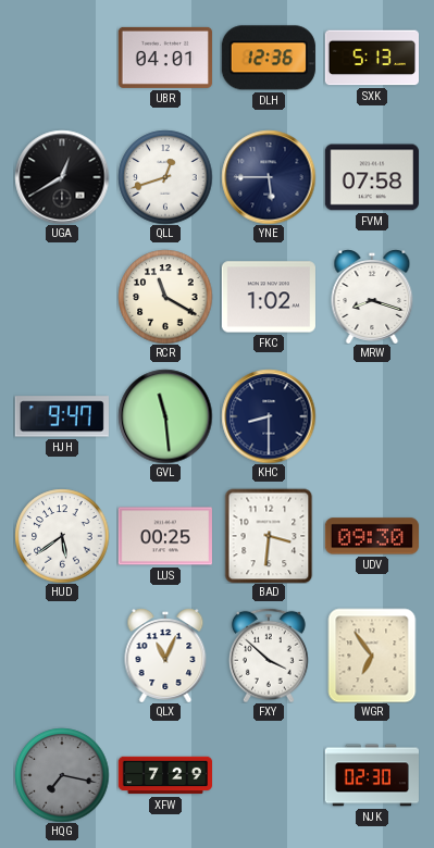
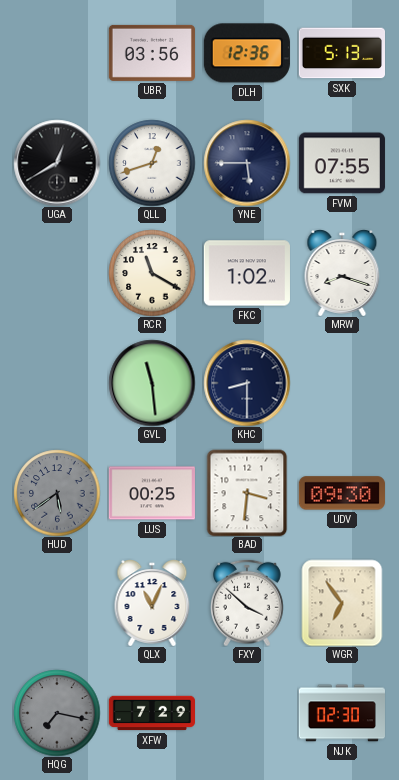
UBR: 04:01 -> 03:56
FVM: 07:58 -> 07:55
HJH: 9:47 -> none
HUD dial: white -> grey
